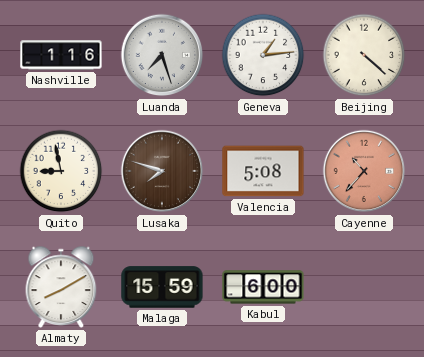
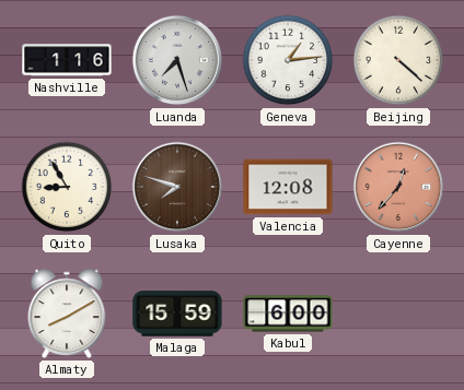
Quito: 8:58 -> 8:55
Valencia: 5:08 -> 12:08
Cayenne: 10:37 -> 12:37
